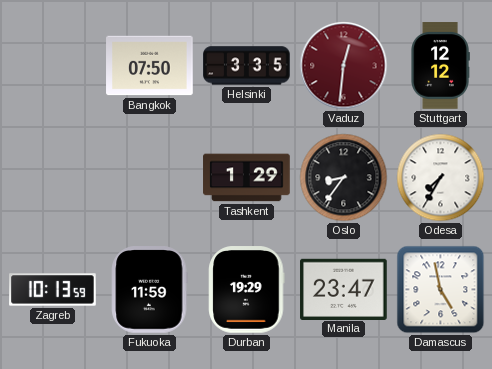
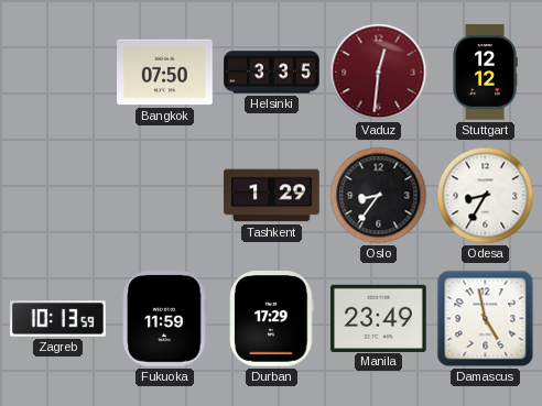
Odesa: 7:35 -> 8:35
Durban: 19:29 -> 17:29
Manila: 23:47 -> 23:49
